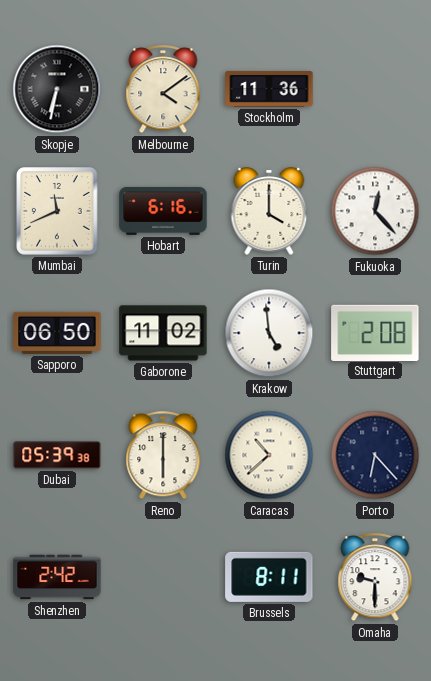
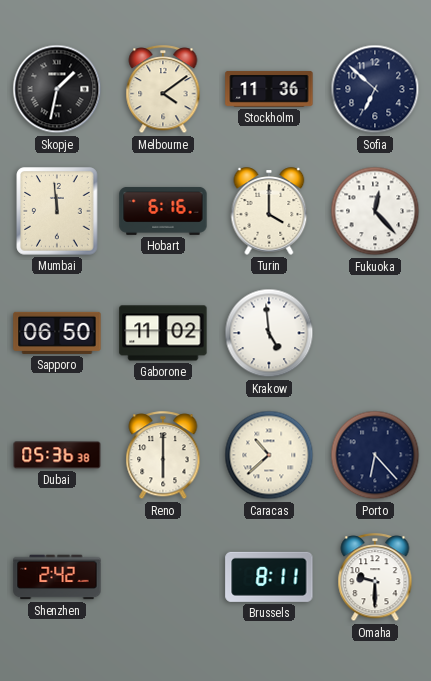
Skopje: 6:32 -> 1:32
Sofia: none -> 6:52
Mumbai: 11:41 -> 11:59
Stuttgart: 2:08 -> none
Dubai: 05:39 -> 05:36
